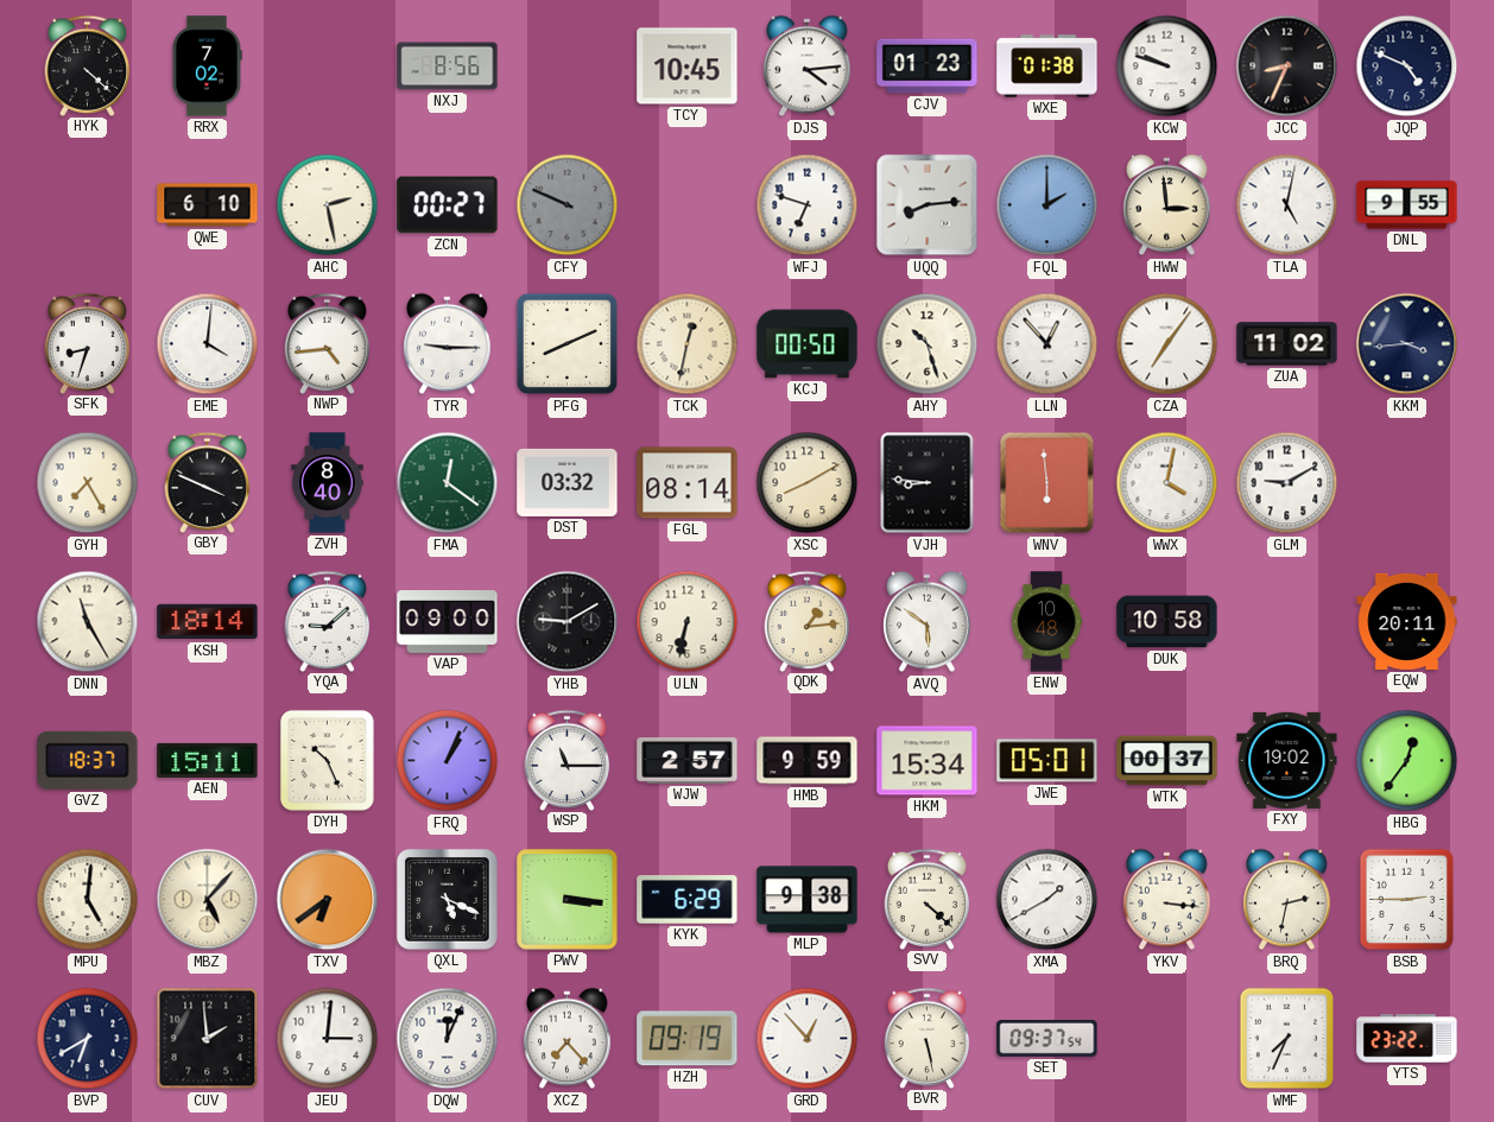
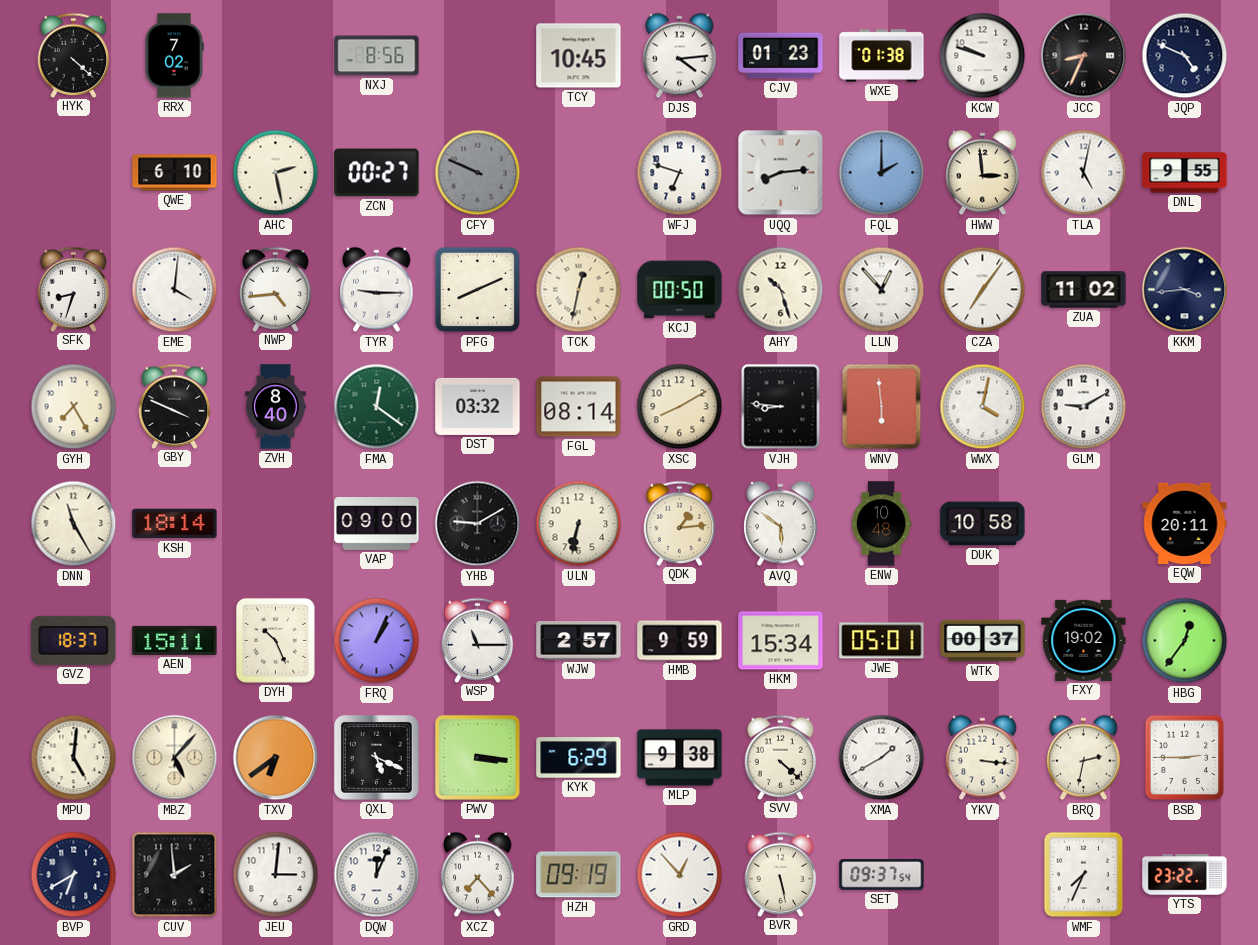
YQA: 9:08 -> none
